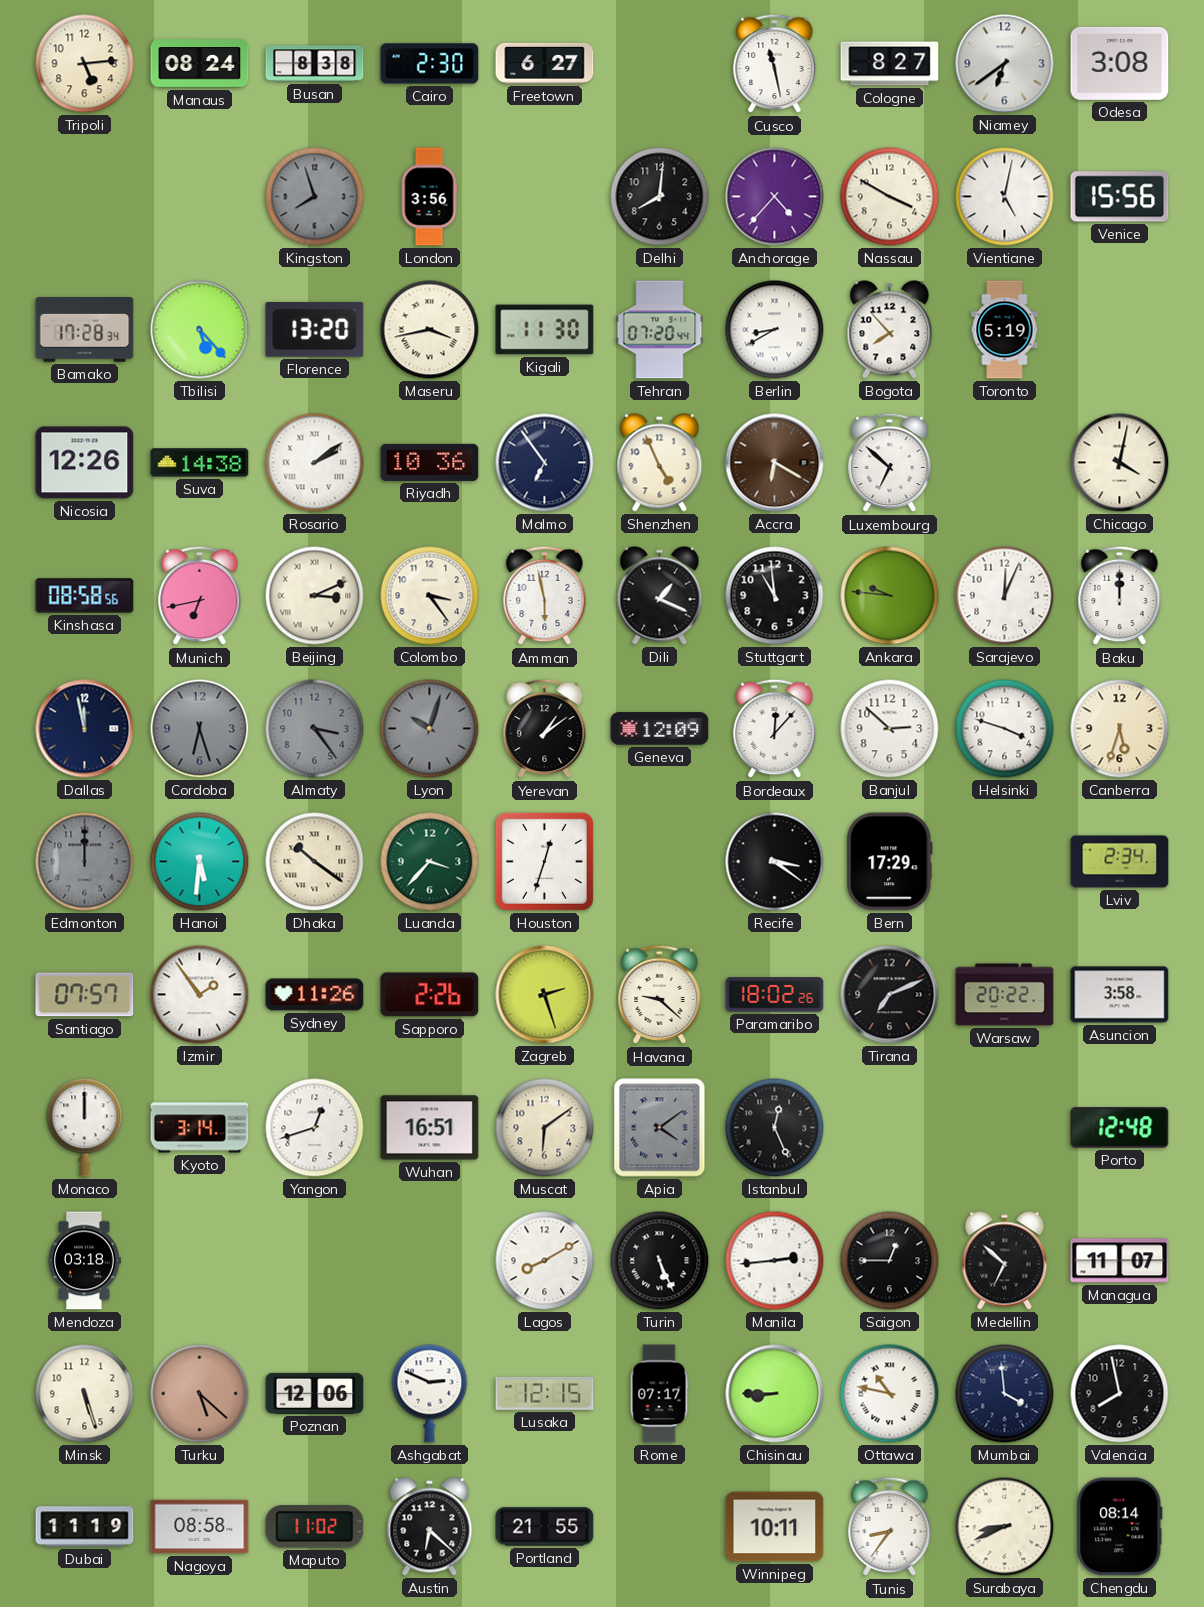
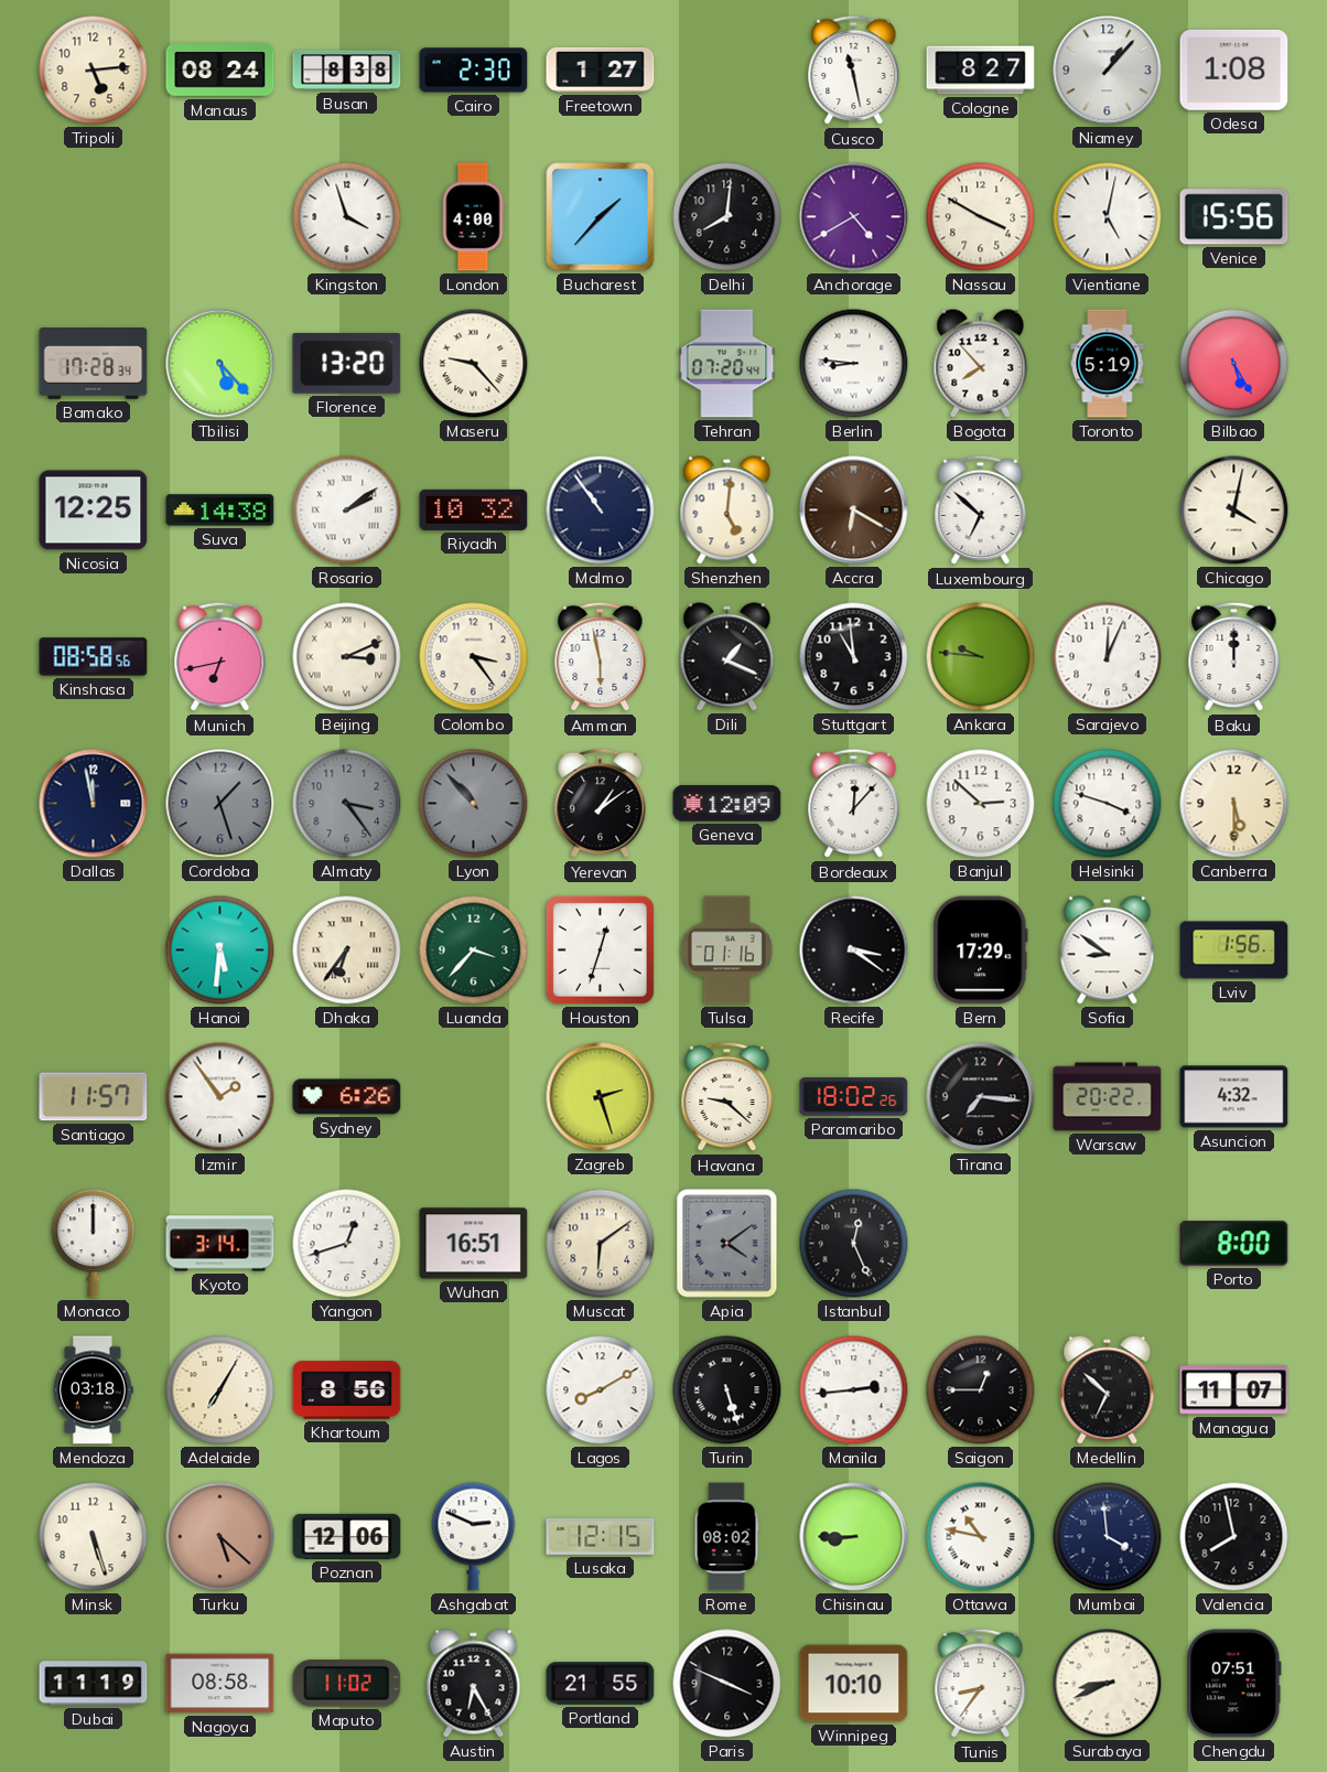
Freetown: 6:27 -> 1:27
Niamey: 6:39 -> 1:07
Odesa: 3:08 -> 1:08
Kingston: 7:57 -> 3:57
Kingston dial: grey -> white
London: 3:56 -> 4:00
Bucharest: none -> 1:37
Anchorage: 4:37 -> 4:40
Maseru: 3:43 -> 9:23
Kigali: 11:30 -> none
Berlin: 8:40 -> 8:46
Bilbao: none -> 5:25
Nicosia: 12:26 -> 12:25
Riyadh: 10:36 -> 10:32
Malmo: 6:54 -> 10:54
Shenzhen: 4:56 -> 5:01
Cordoba: 6:27 -> 1:27
Lyon: 10:03 -> 10:53
Canberra: 5:33 -> 5:30
Edmonton: 12:00 -> none
Dhaka: 10:21 -> 6:36
Tulsa: none -> 01:16
Sofia: none -> 8:51
Lviv: 2:34 -> 1:56
Santiago: 07:57 -> 11:57
Sydney: 11:26 -> 6:26
Sapporo: 2:26 -> none
Tirana: 7:11 -> 7:16
Asuncion: 3:58 -> 4:32
Porto: 12:48 -> 8:00
Adelaide: none -> 7:05
Khartoum: none -> 8:56
Turin: 5:26 -> 5:27
Rome: 07:17 -> 08:02
Austin: 6:22 -> 6:25
Paris: none -> 3:49
Winnipeg: 10:11 -> 10:10
Chengdu: 08:14 -> 07:51
